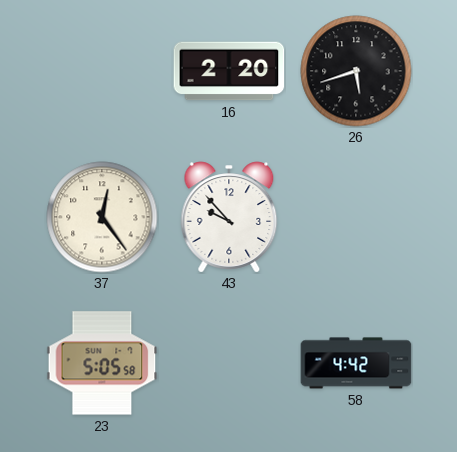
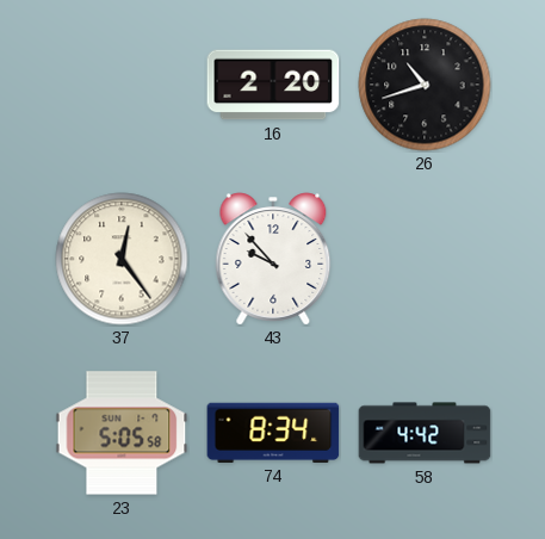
26: 5:42 -> 10:42
74: none -> 8:34
